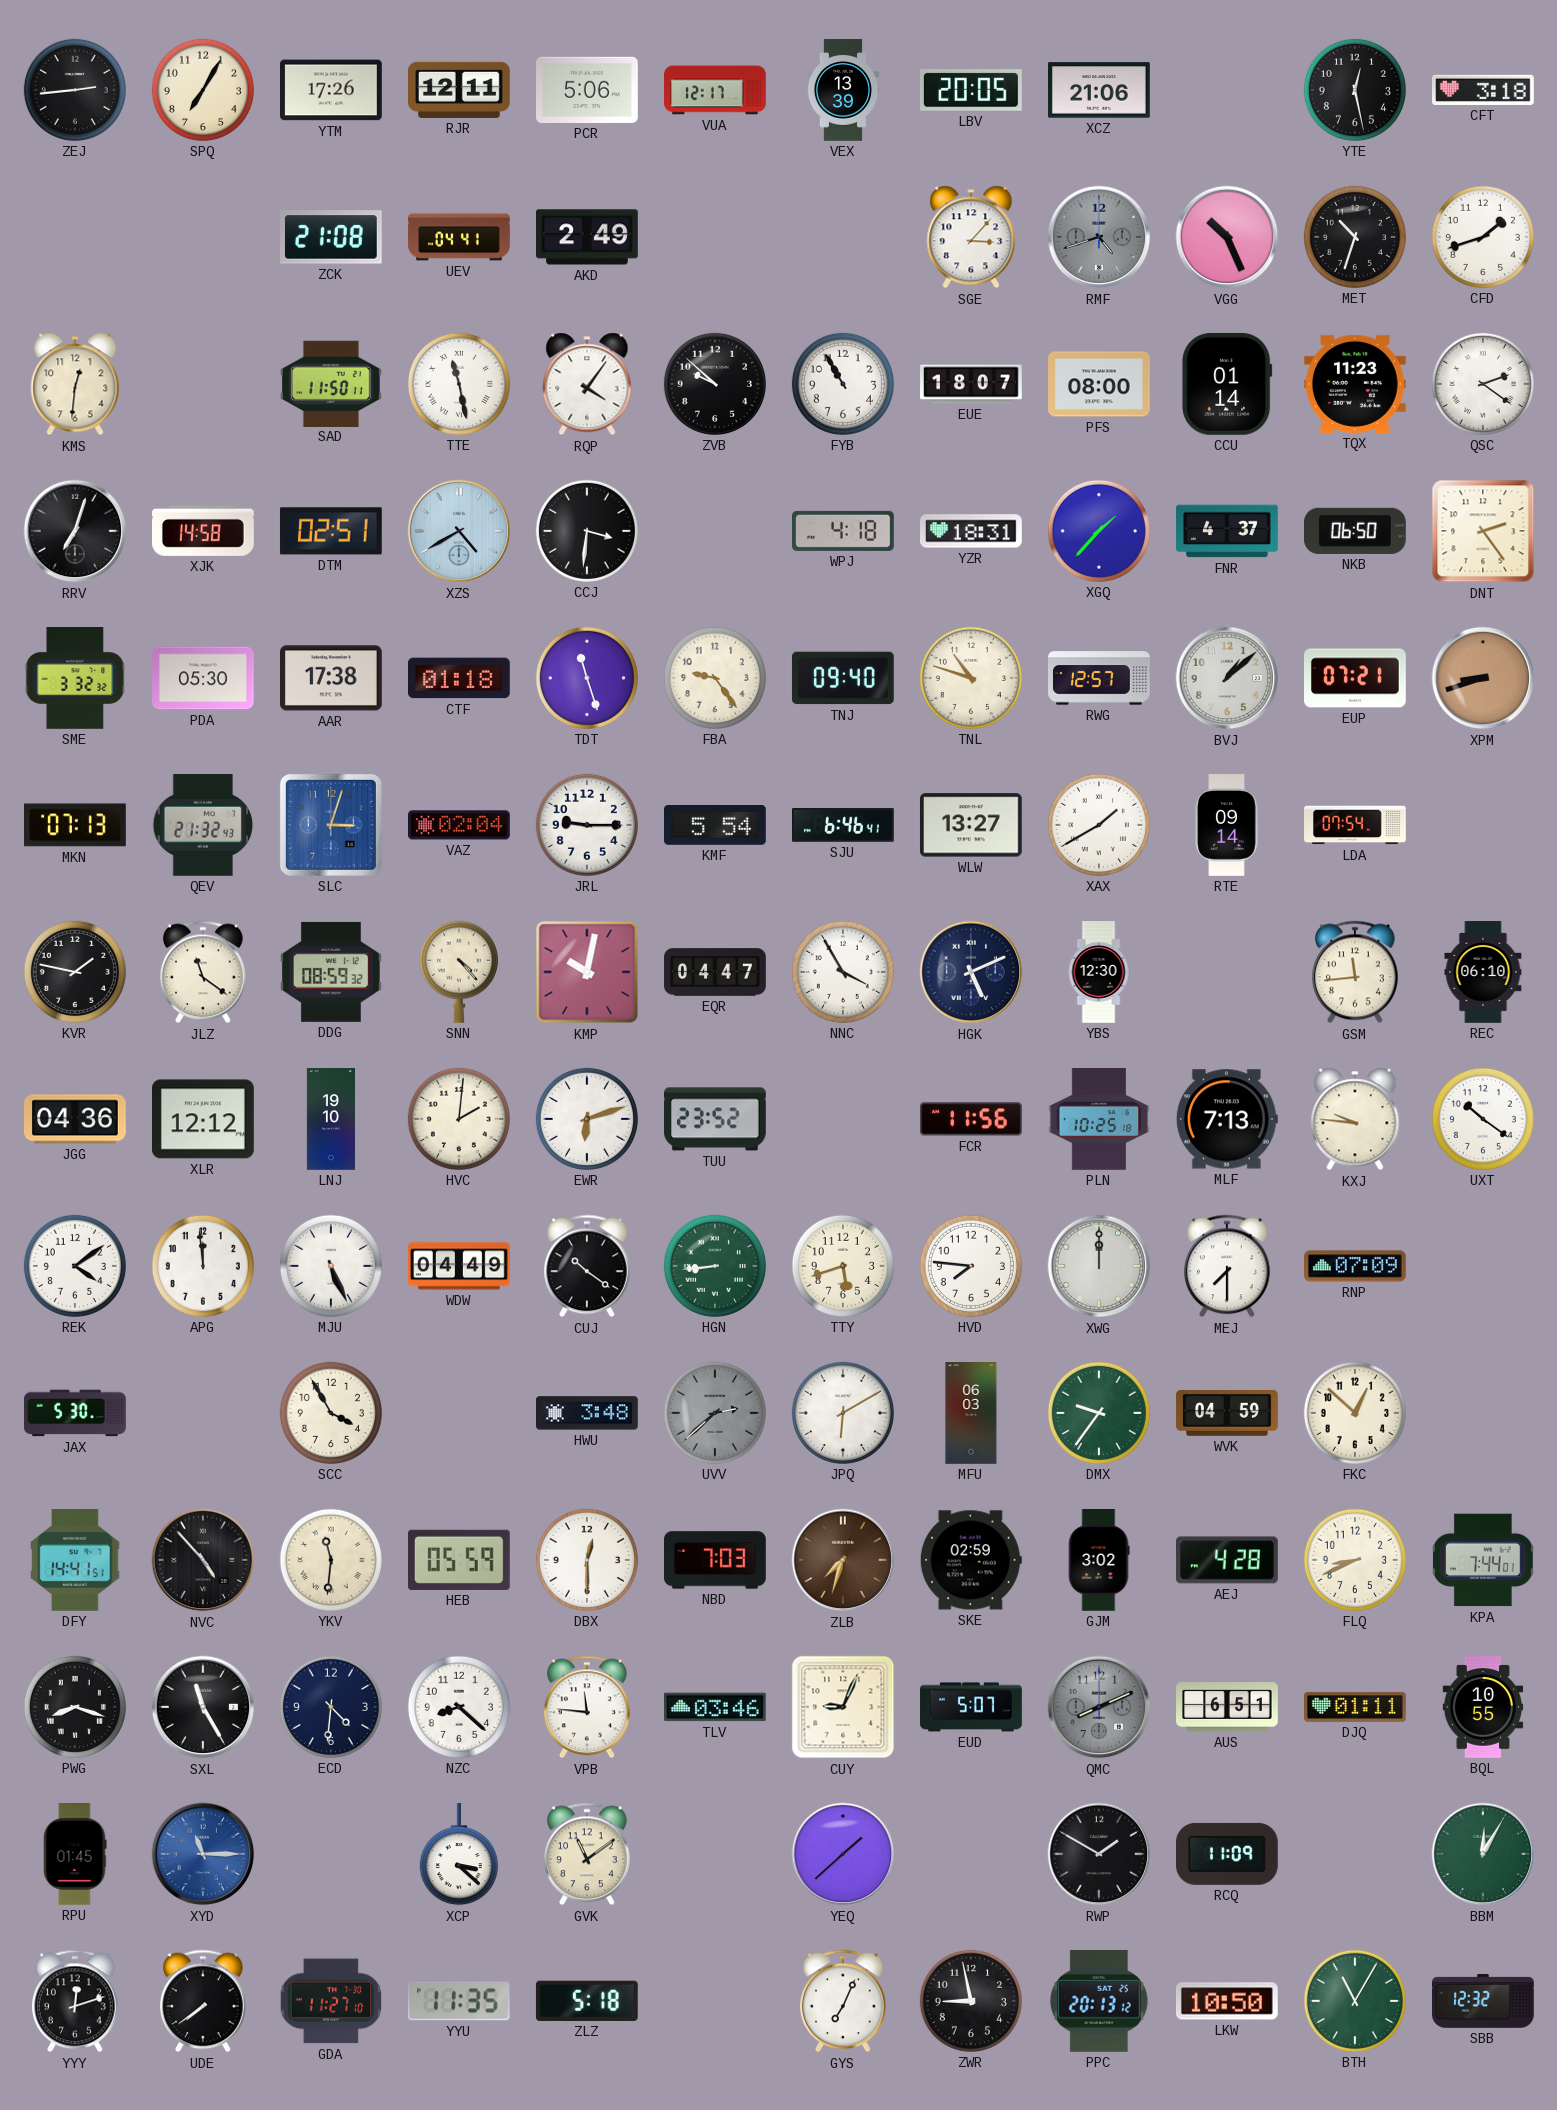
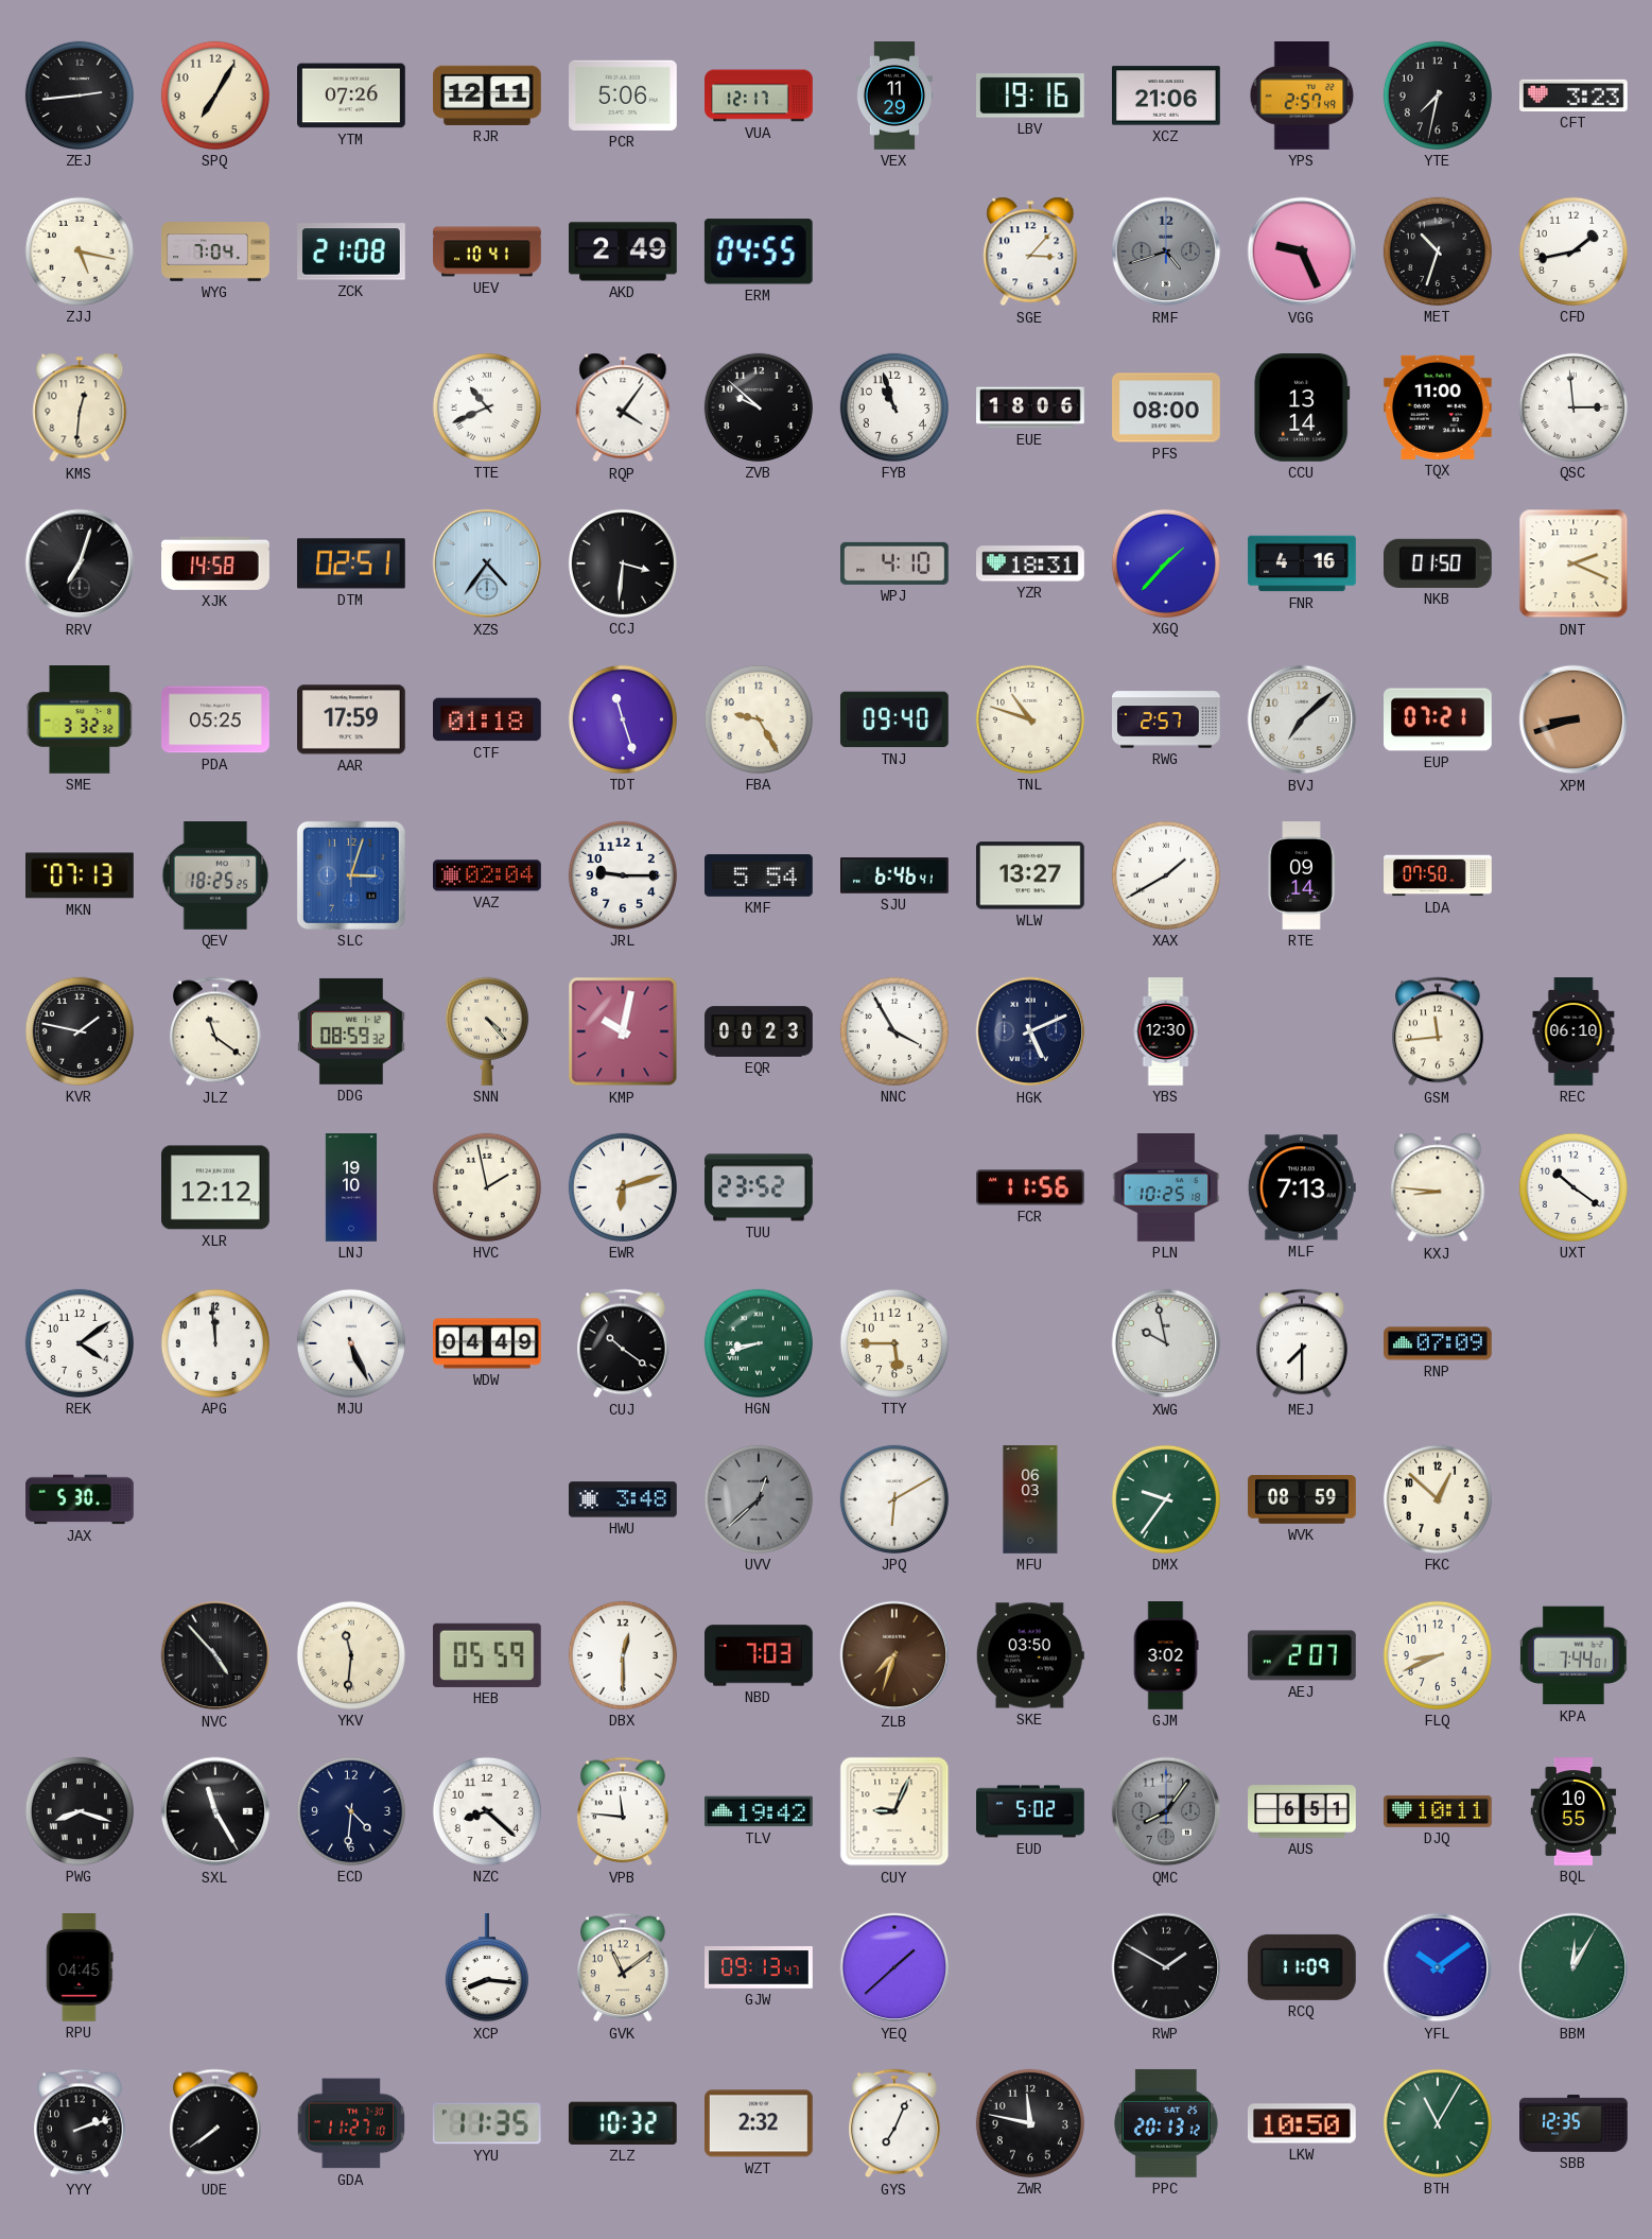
YTM: 17:26 -> 07:26
VEX: 13:39 -> 11:29
LBV: 20:05 -> 19:16
YPS: none -> 2:57
YTE: 12:28 -> 7:32
CFT: 3:18 -> 3:23
ZJJ: none -> 5:17
WYG: none -> 7:04
UEV: 04:41 -> 10:41
ERM: none -> 04:55
VGG: 10:26 -> 9:26
CFD: 1:42 -> 1:43
SAD: 11:50 -> none
TTE: 11:28 -> 10:41
FYB: 10:55 -> 10:57
EUE: 18:07 -> 18:06
CCU: 01:14 -> 13:14
TQX: 11:23 -> 11:00
QSC: 2:21 -> 2:59
XZS: 4:40 -> 4:36
WPJ: 4:18 -> 4:10
FNR: 4:37 -> 4:16
NKB: 06:50 -> 01:50
DNT: 2:24 -> 2:19
PDA: 05:30 -> 05:25
AAR: 17:38 -> 17:59
FBA: 9:24 -> 9:25
RWG: 12:57 -> 2:57
BVJ: 1:08 -> 7:08
QEV: 21:32 -> 18:25
LDA: 07:54 -> 07:50
EQR: 04:47 -> 00:23
JGG: 04:36 -> none
HVC: 2:01 -> 1:58
KXJ: 9:46 -> 8:46
HGN: 8:44 -> 8:42
TTY: 5:42 -> 5:45
HVD: 7:46 -> none
XWG: 12:00 -> 9:58
SCC: 3:55 -> none
UVV: 2:38 -> 12:38
WVK: 04:59 -> 08:59
DFY: 14:41 -> none
SKE: 02:59 -> 03:50
AEJ: 4:28 -> 2:07
TLV: 03:46 -> 19:42
EUD: 5:07 -> 5:02
QMC: 8:11 -> 8:06
DJQ: 01:11 -> 10:11
RPU: 01:45 -> 04:45
XYD: 11:15 -> none
XCP: 3:22 -> 8:16
GJW: none -> 09:13
YFL: none -> 10:09
YYY: 12:12 -> 2:12
ZLZ: 5:18 -> 10:32
WZT: none -> 2:32
ZWR: 8:58 -> 11:47
SBB: 12:32 -> 12:35
